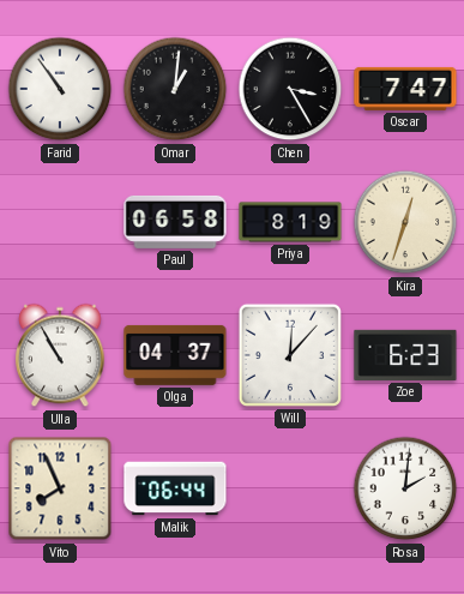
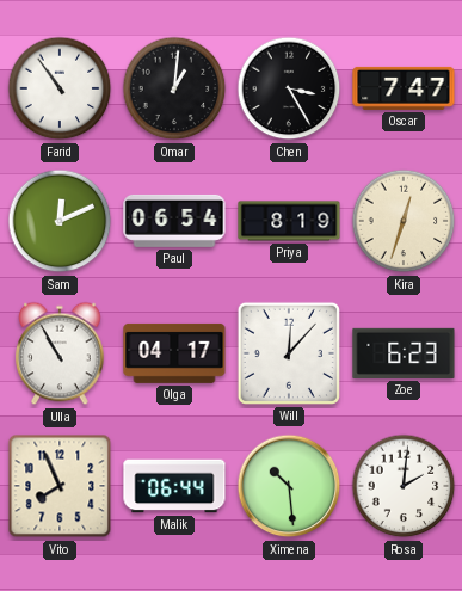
Sam: none -> 12:11
Paul: 06:58 -> 06:54
Olga: 04:37 -> 04:17
Ximena: none -> 10:29
